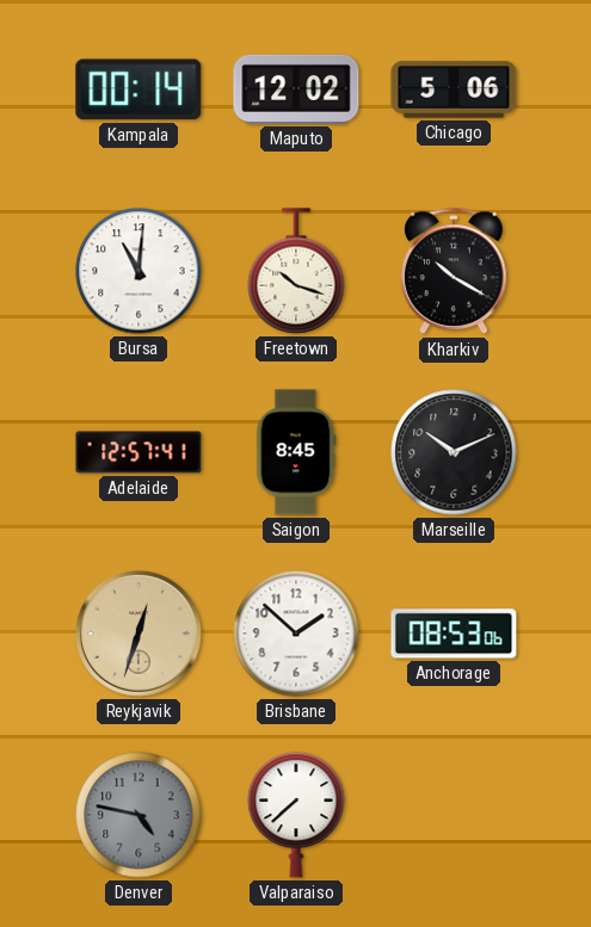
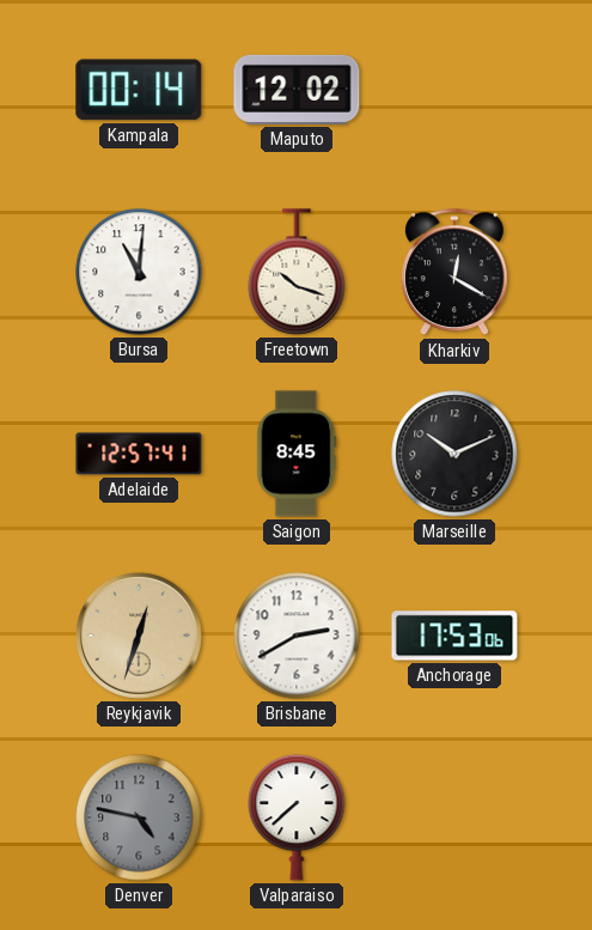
Chicago: 5:06 -> none
Kharkiv: 10:20 -> 12:20
Brisbane: 1:52 -> 2:40
Anchorage: 08:53 -> 17:53
